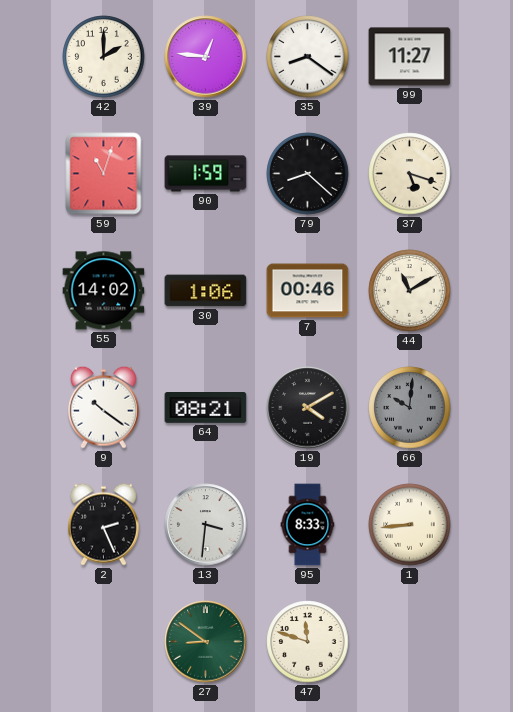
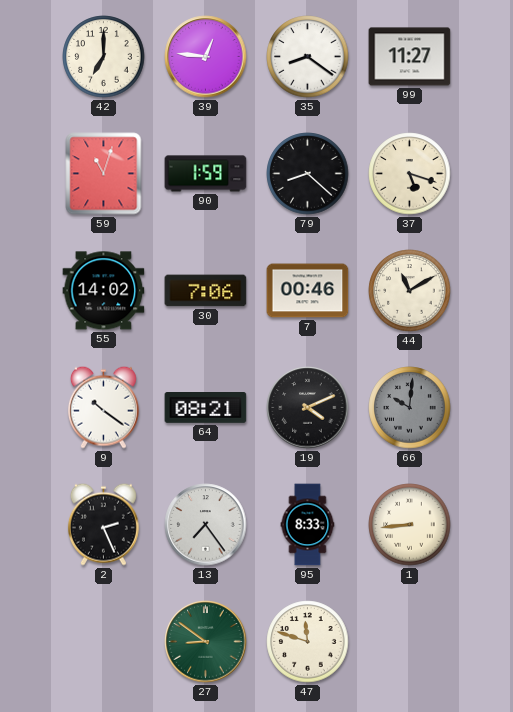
42: 2:00 -> 7:00
30: 1:06 -> 7:06
19: 4:10 -> 4:11
13: 3:31 -> 7:24
